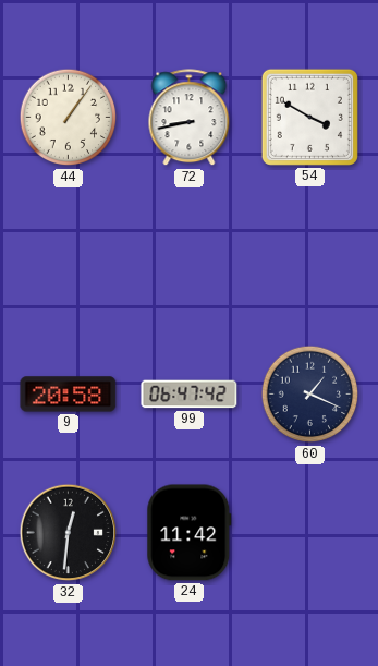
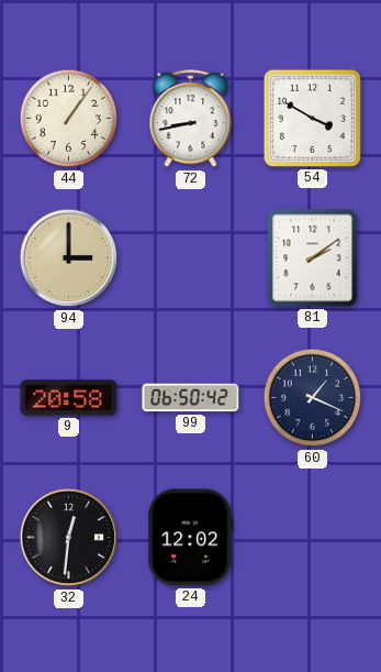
94: none -> 3:00
81: none -> 2:09
99: 06:47 -> 06:50
24: 11:42 -> 12:02
